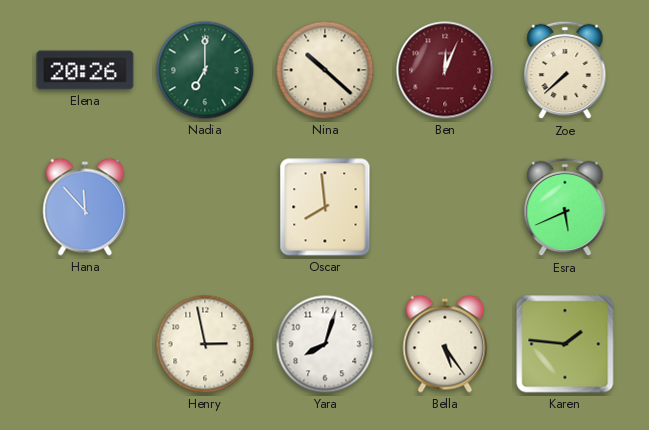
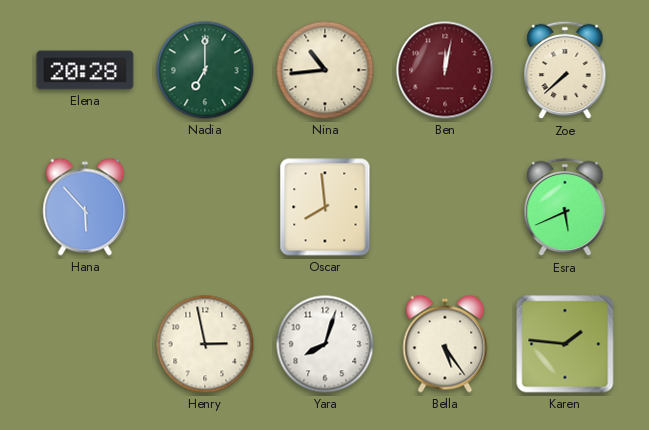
Elena: 20:26 -> 20:28
Nina: 10:22 -> 10:44
Ben: 12:04 -> 12:02
Hana: 11:53 -> 5:53
